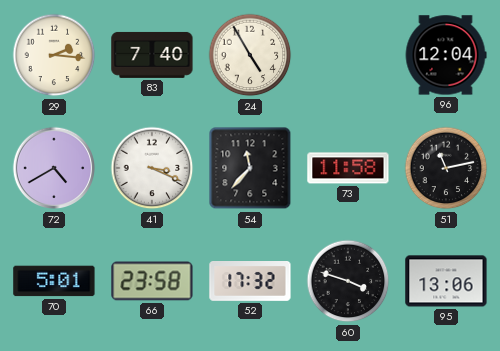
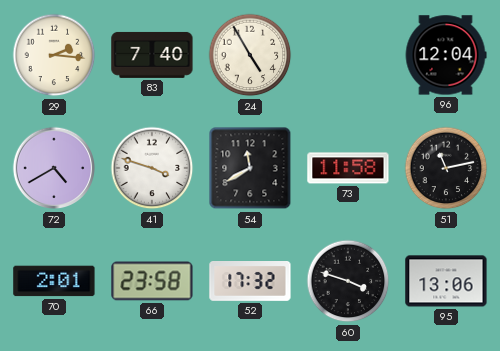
41: 3:19 -> 3:48
54: 11:37 -> 11:40
70: 5:01 -> 2:01
